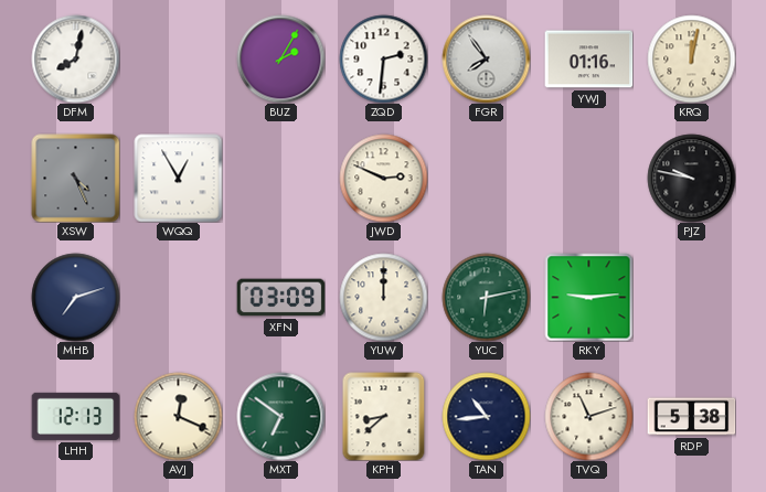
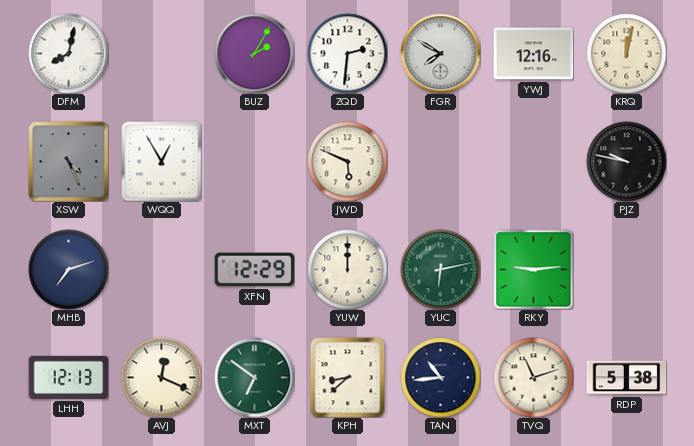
FGR: 7:54 -> 7:50
YWJ: 01:16 -> 12:16
JWD: 2:49 -> 5:49
XFN: 03:09 -> 12:29
